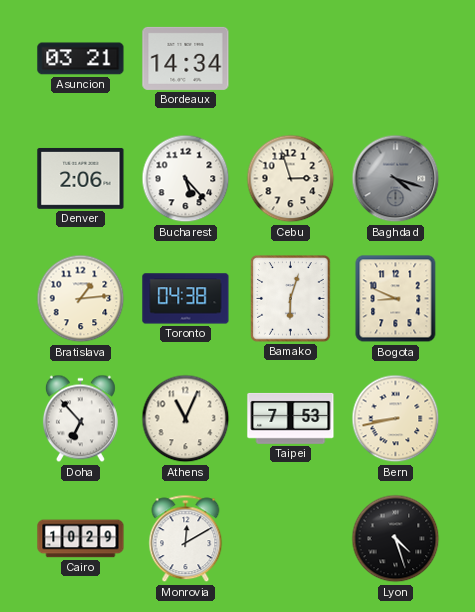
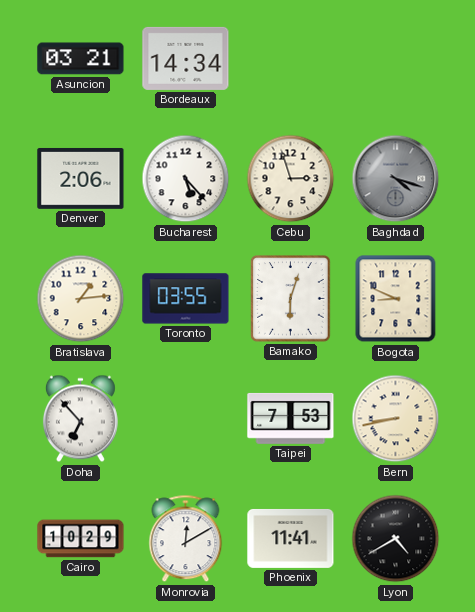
Toronto: 04:38 -> 03:55
Athens: 11:04 -> none
Phoenix: none -> 11:41
Lyon: 4:27 -> 4:40
